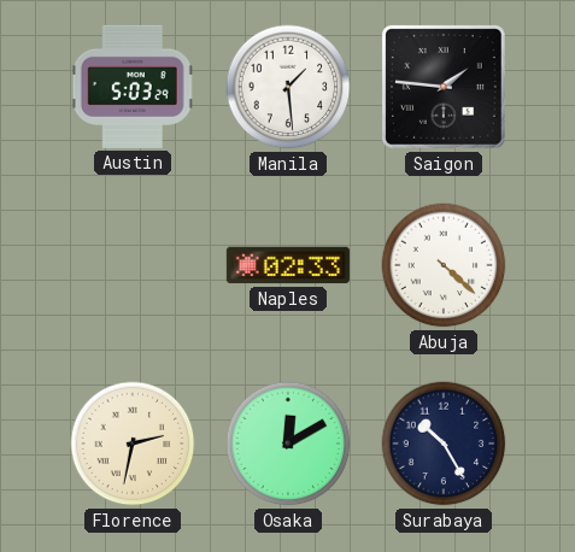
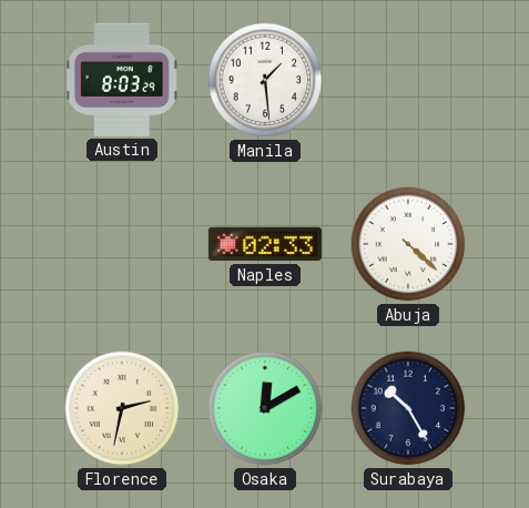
Austin: 5:03 -> 8:03
Saigon: 1:46 -> none
